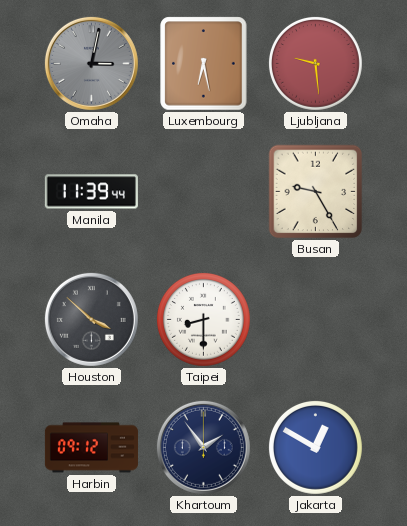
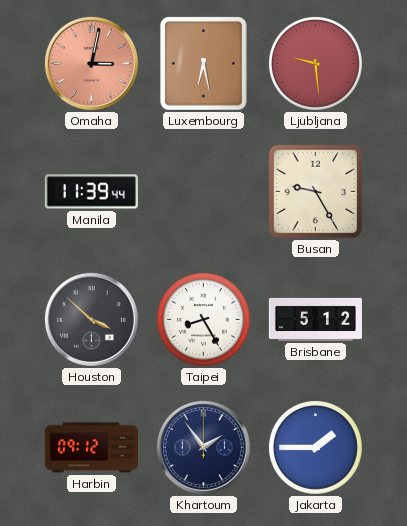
Omaha dial: grey -> salmon
Taipei: 8:30 -> 8:25
Brisbane: none -> 5:12
Jakarta: 12:50 -> 1:45
